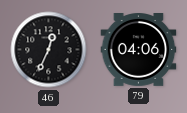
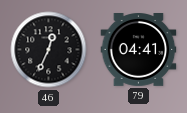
79: 04:06 -> 04:41
